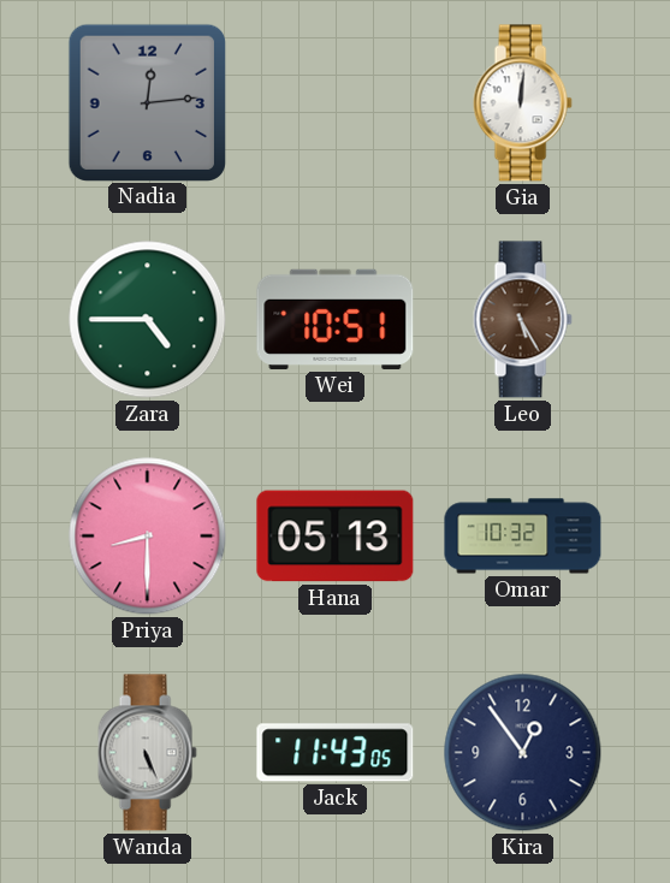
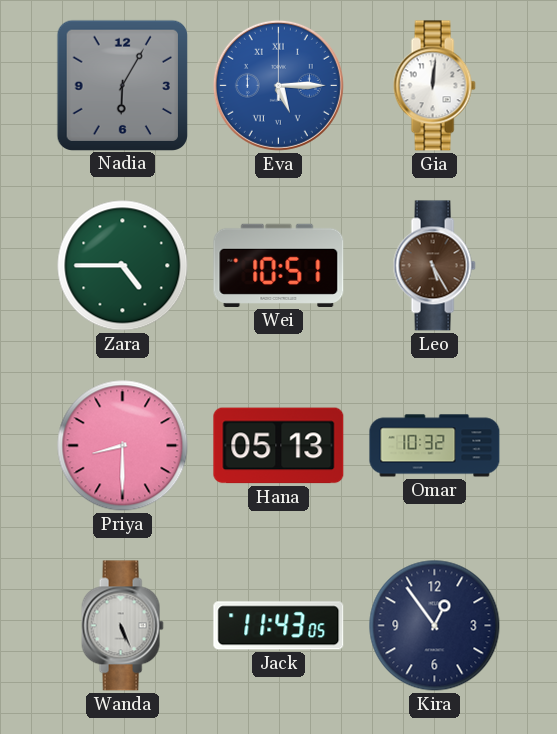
Nadia: 12:14 -> 6:05
Eva: none -> 5:15
